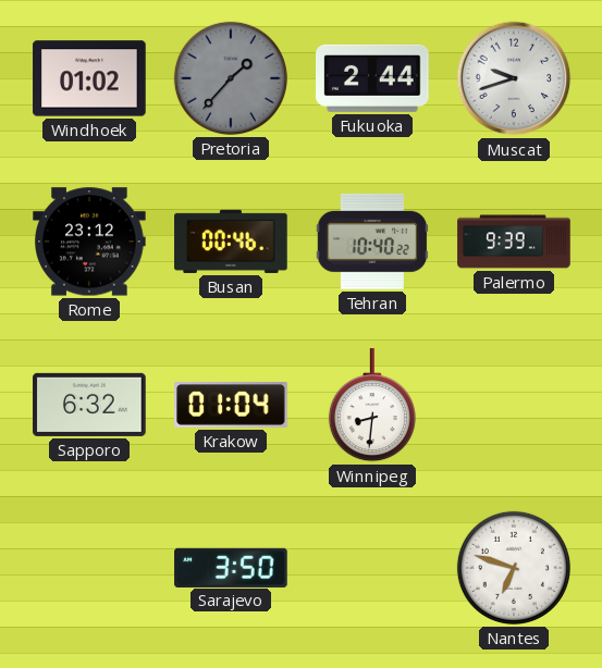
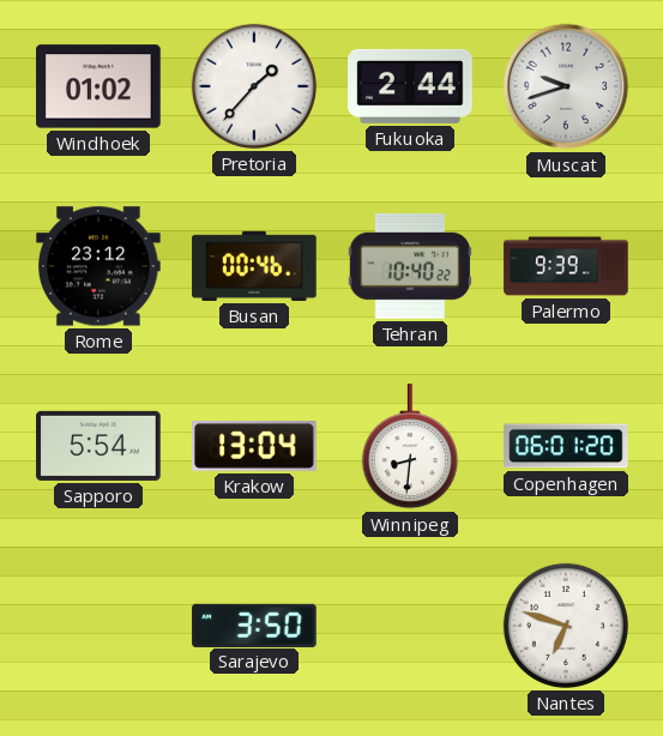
Pretoria dial: grey -> white
Sapporo: 6:32 -> 5:54
Krakow: 01:04 -> 13:04
Copenhagen: none -> 06:01
